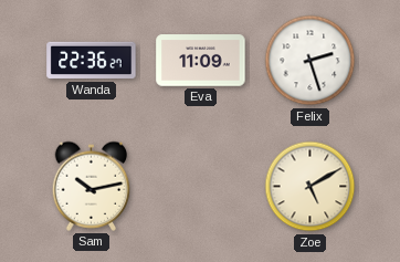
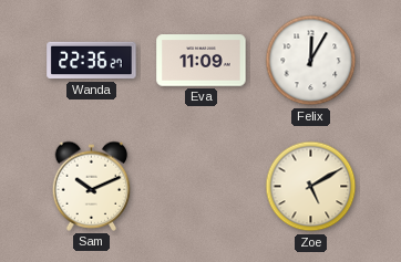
Felix: 2:27 -> 12:05
Sam: 10:13 -> 10:11
